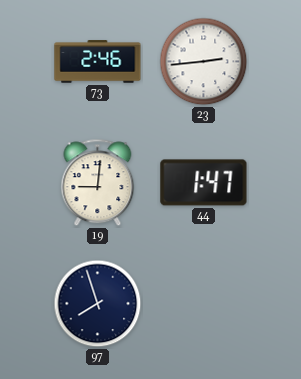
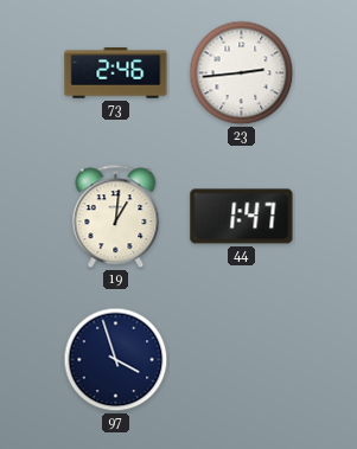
19: 9:01 -> 1:01
97: 7:57 -> 3:57
